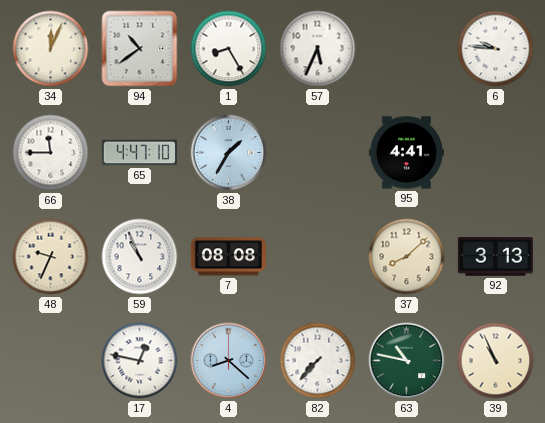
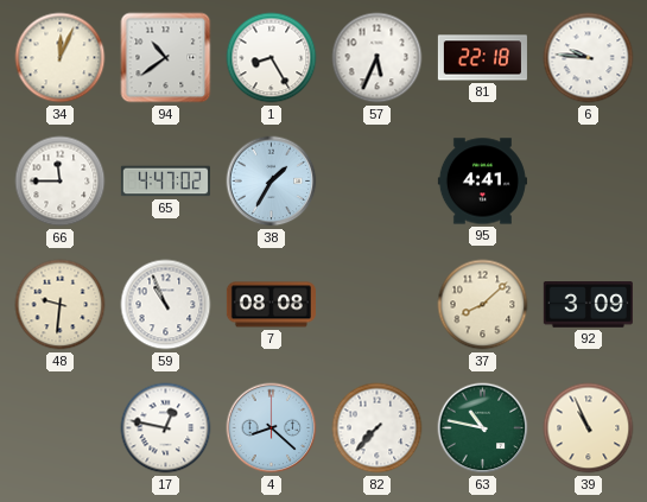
81: none -> 22:18
65: 4:47:10 -> 4:47:02
48: 9:34 -> 9:31
92: 3:13 -> 3:09
